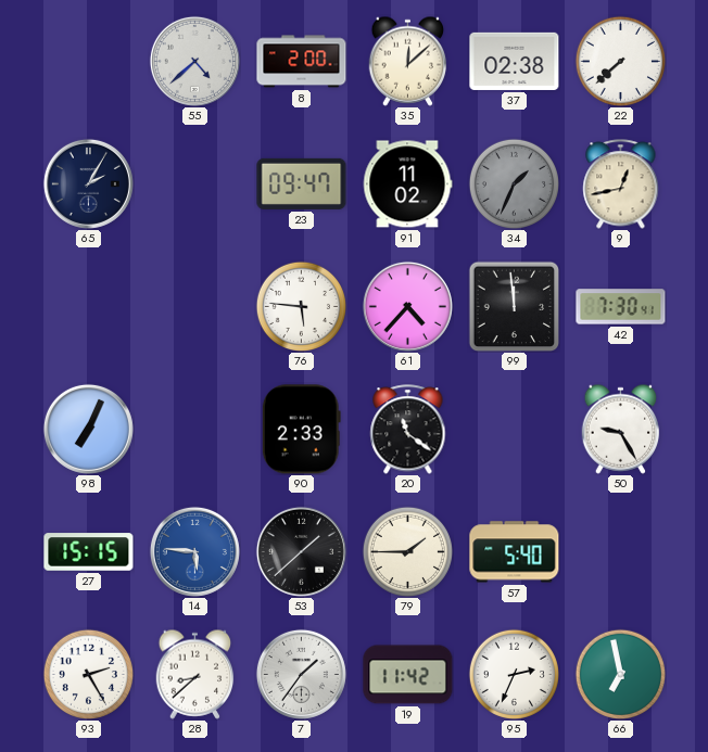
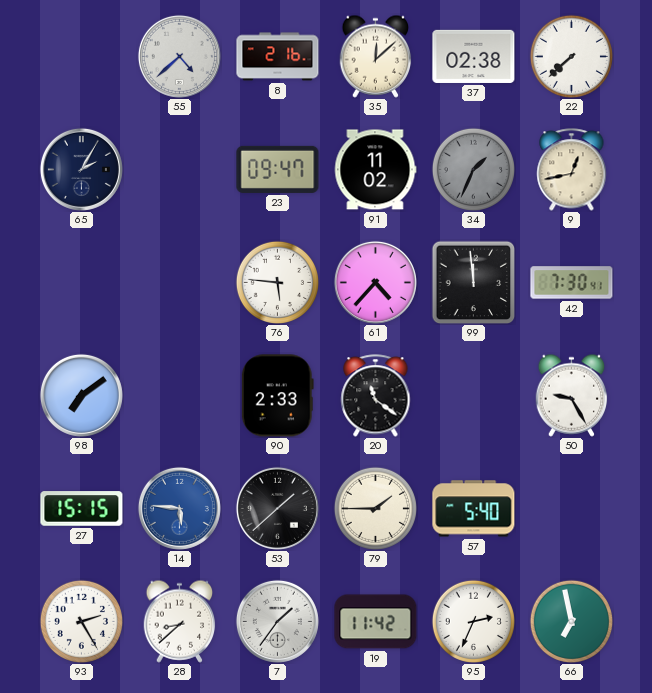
8: 2:00 -> 2:16
98: 7:04 -> 7:09
